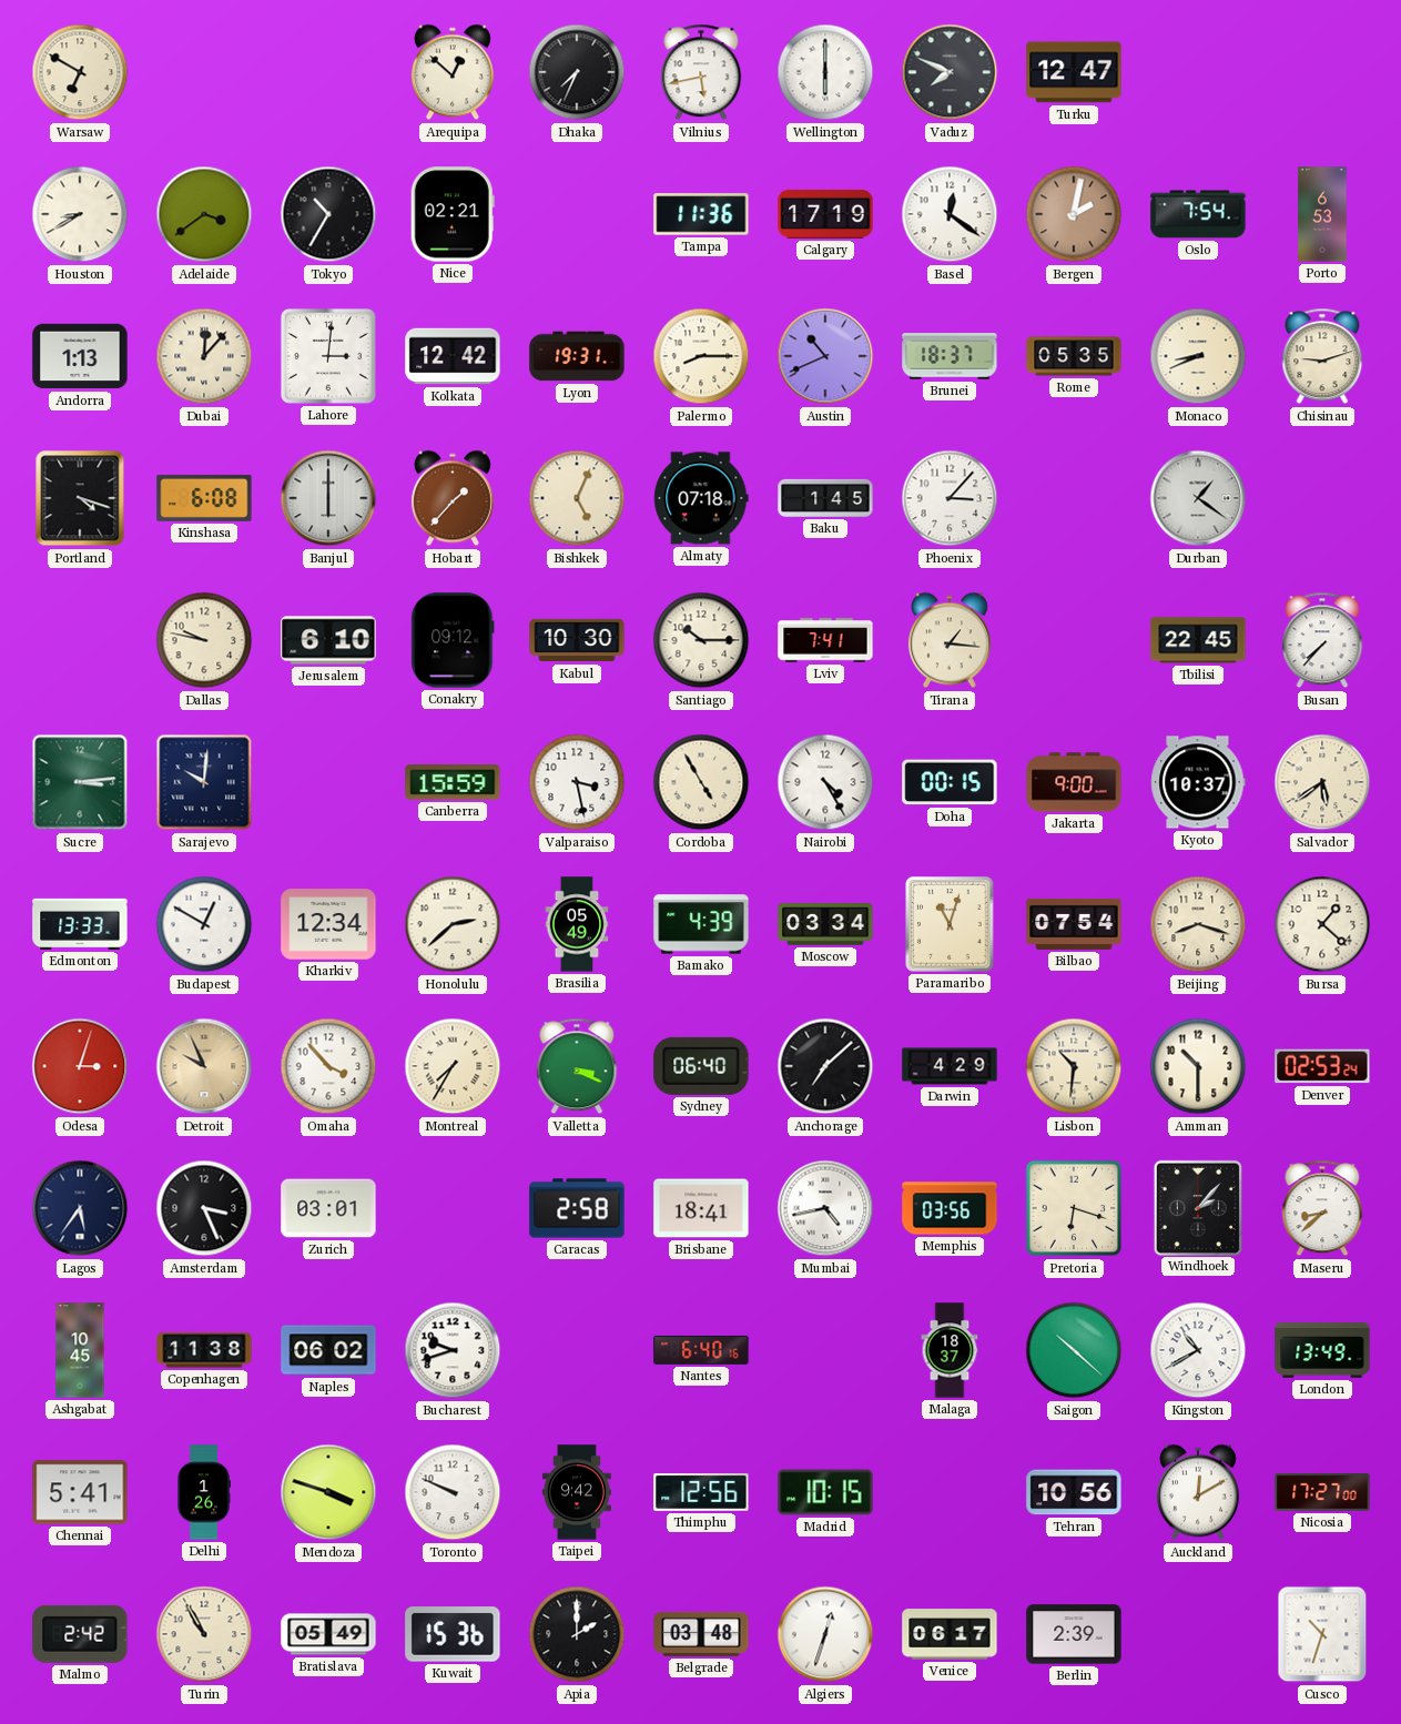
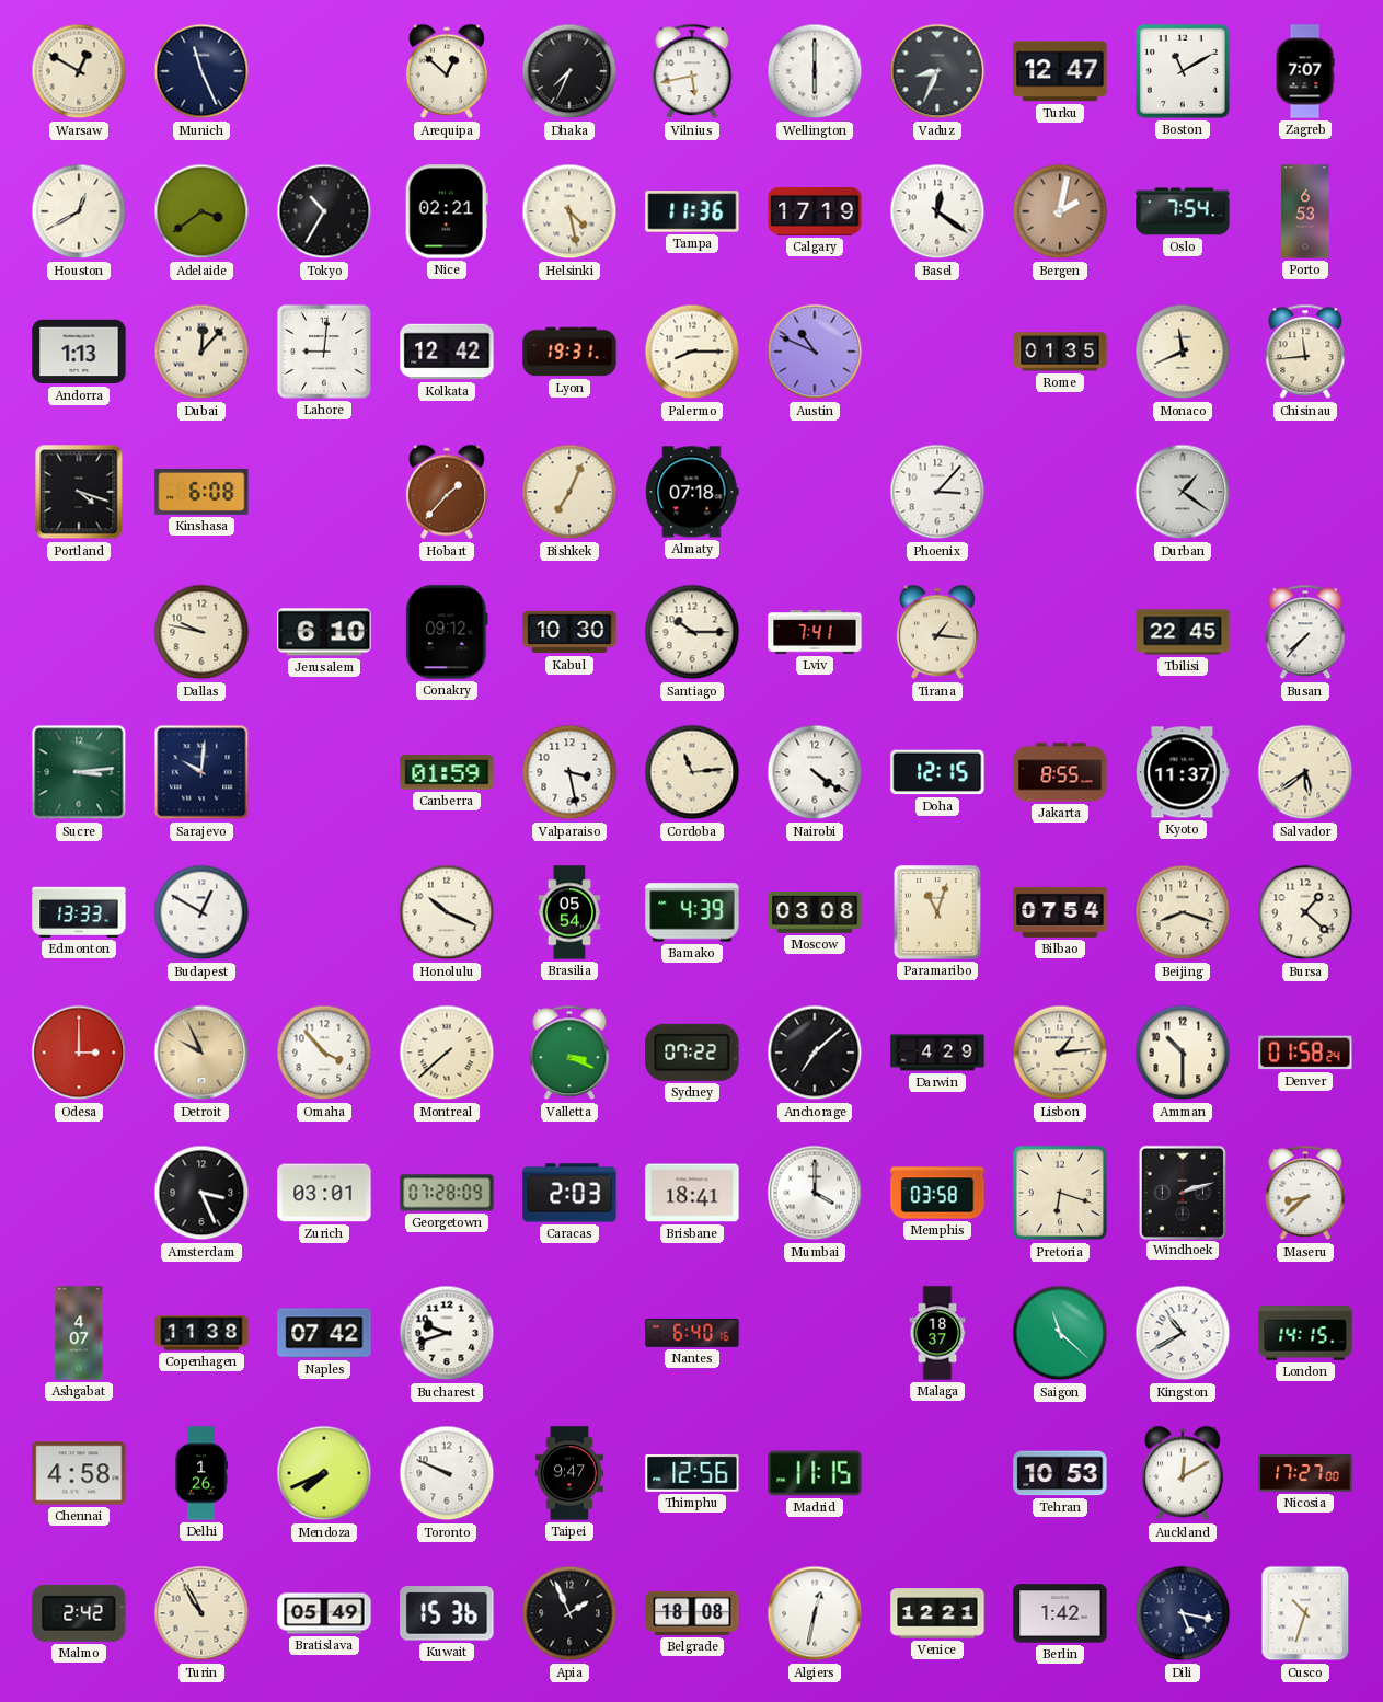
Warsaw: 6:50 -> 12:50
Munich: none -> 11:26
Vaduz: 7:49 -> 8:34
Boston: none -> 11:10
Zagreb: none -> 7:07
Houston: 8:40 -> 12:40
Helsinki: none -> 4:28
Lahore: 3:01 -> 9:01
Austin: 10:41 -> 10:49
Brunei: 18:37 -> none
Rome: 05:35 -> 01:35
Monaco: 8:41 -> 11:41
Chisinau: 9:12 -> 11:44
Banjul: 6:00 -> none
Bishkek: 5:04 -> 7:04
Baku: 1:45 -> none
Canberra: 15:59 -> 01:59
Cordoba: 4:55 -> 11:14
Nairobi: 4:25 -> 4:21
Doha: 00:15 -> 12:15
Jakarta: 9:00 -> 8:55
Kyoto: 10:37 -> 11:37
Kharkiv: 12:34 -> none
Honolulu: 2:38 -> 10:19
Brasilia: 05:49 -> 05:54
Moscow: 03:34 -> 03:08
Odesa: 3:03 -> 3:00
Montreal: 7:35 -> 7:38
Sydney: 06:40 -> 07:22
Lisbon: 10:31 -> 1:14
Denver: 02:53 -> 01:58
Lagos: 5:36 -> none
Georgetown: none -> 07:28
Caracas: 2:58 -> 2:03
Mumbai: 4:43 -> 4:00
Memphis: 03:56 -> 03:58
Windhoek: 2:07 -> 2:12
Ashgabat: 10:45 -> 4:07
Naples: 06:02 -> 07:42
Saigon: 10:22 -> 11:22
London: 13:49 -> 14:15
Chennai: 5:41 -> 4:58
Mendoza: 3:48 -> 7:41
Taipei: 9:42 -> 9:47
Madrid: 10:15 -> 11:15
Tehran: 10:56 -> 10:53
Apia: 2:00 -> 1:56
Belgrade: 03:48 -> 18:08
Algiers: 12:33 -> 12:32
Venice: 06:17 -> 12:21
Berlin: 2:39 -> 1:42
Dili: none -> 5:17
